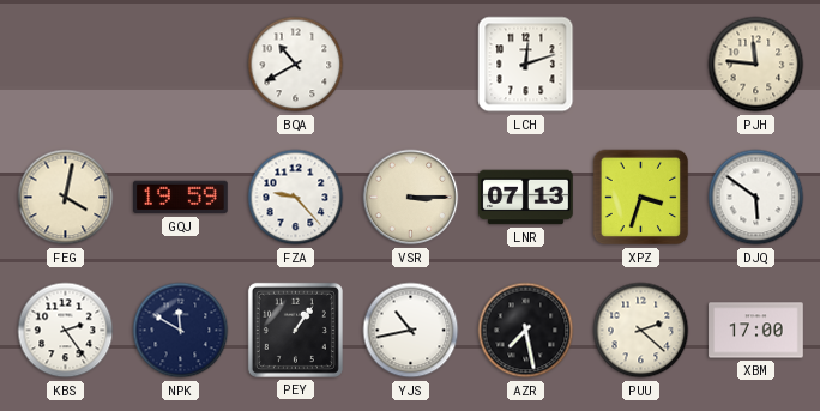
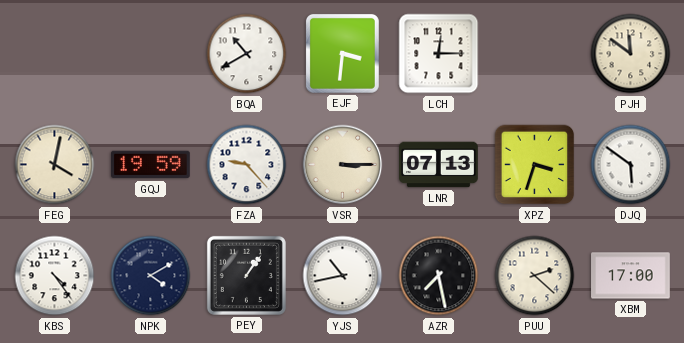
EJF: none -> 3:31
LCH: 12:12 -> 12:15
PJH: 11:46 -> 11:51
KBS: 2:24 -> 4:24
NPK: 11:50 -> 4:10
